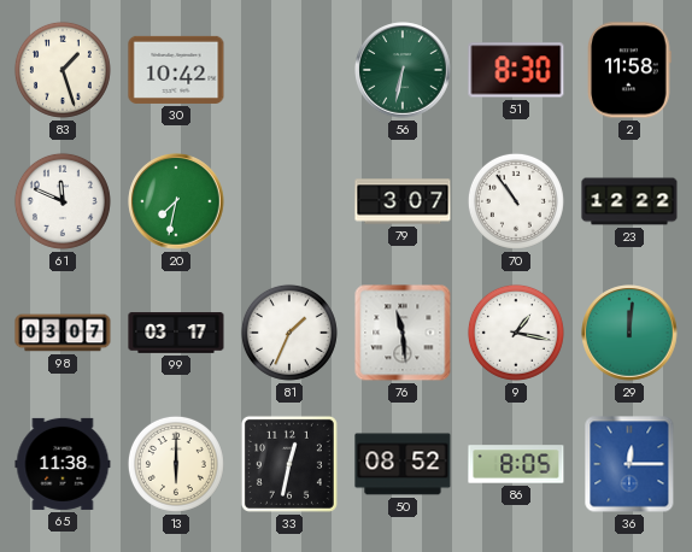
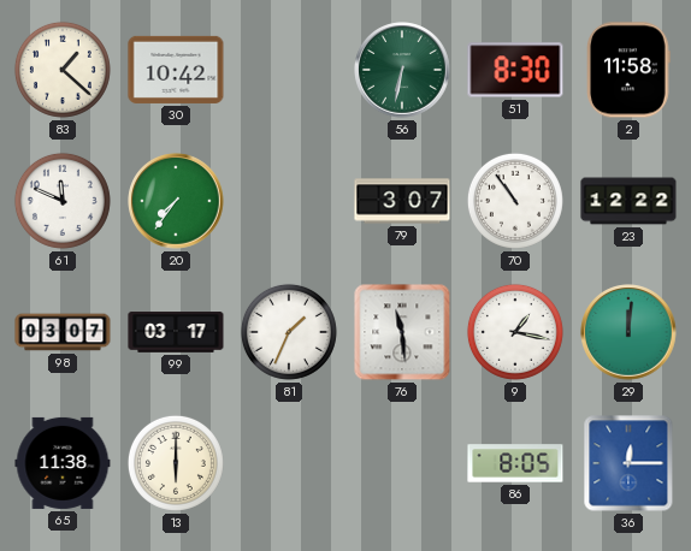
83: 1:27 -> 1:22
20: 7:32 -> 7:36
33: 12:32 -> none
50: 08:52 -> none
